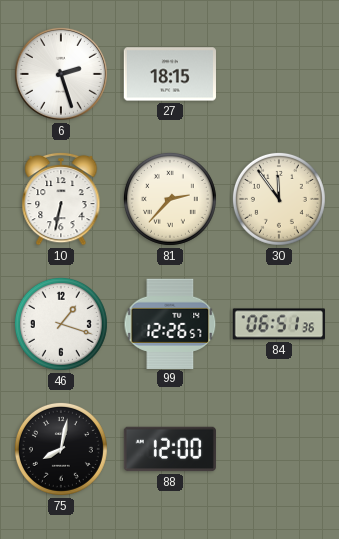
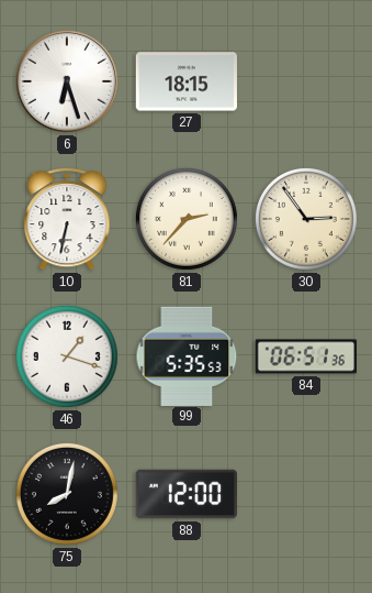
6: 2:27 -> 6:27
30: 11:54 -> 2:54
99: 12:26 -> 5:35
